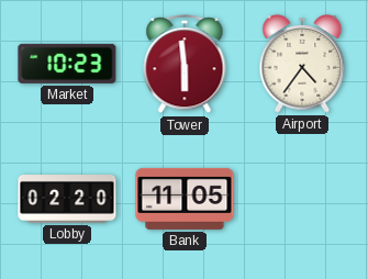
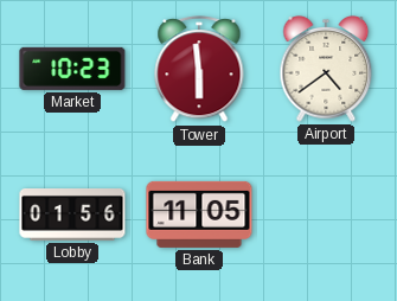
Airport: 4:36 -> 4:39
Lobby: 02:20 -> 01:56
